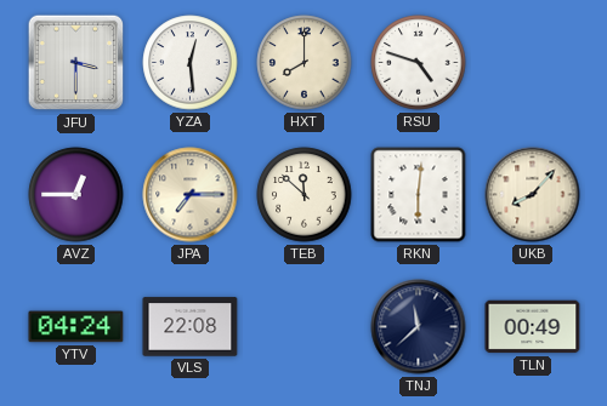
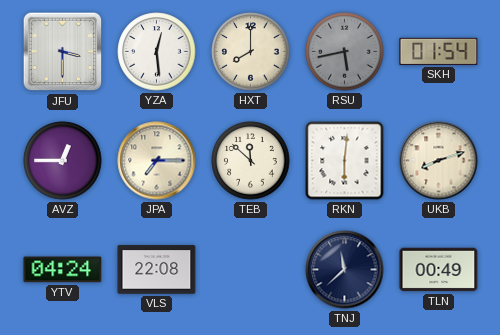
RSU: 4:48 -> 5:43
RSU dial: white -> grey
SKH: none -> 01:54
UKB: 8:07 -> 8:12
